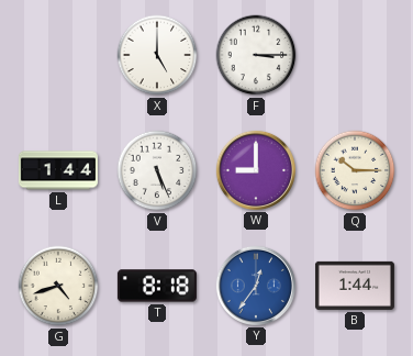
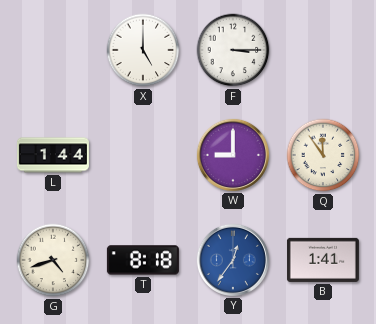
V: 5:26 -> none
Q: 10:15 -> 11:54
B: 1:44 -> 1:41
